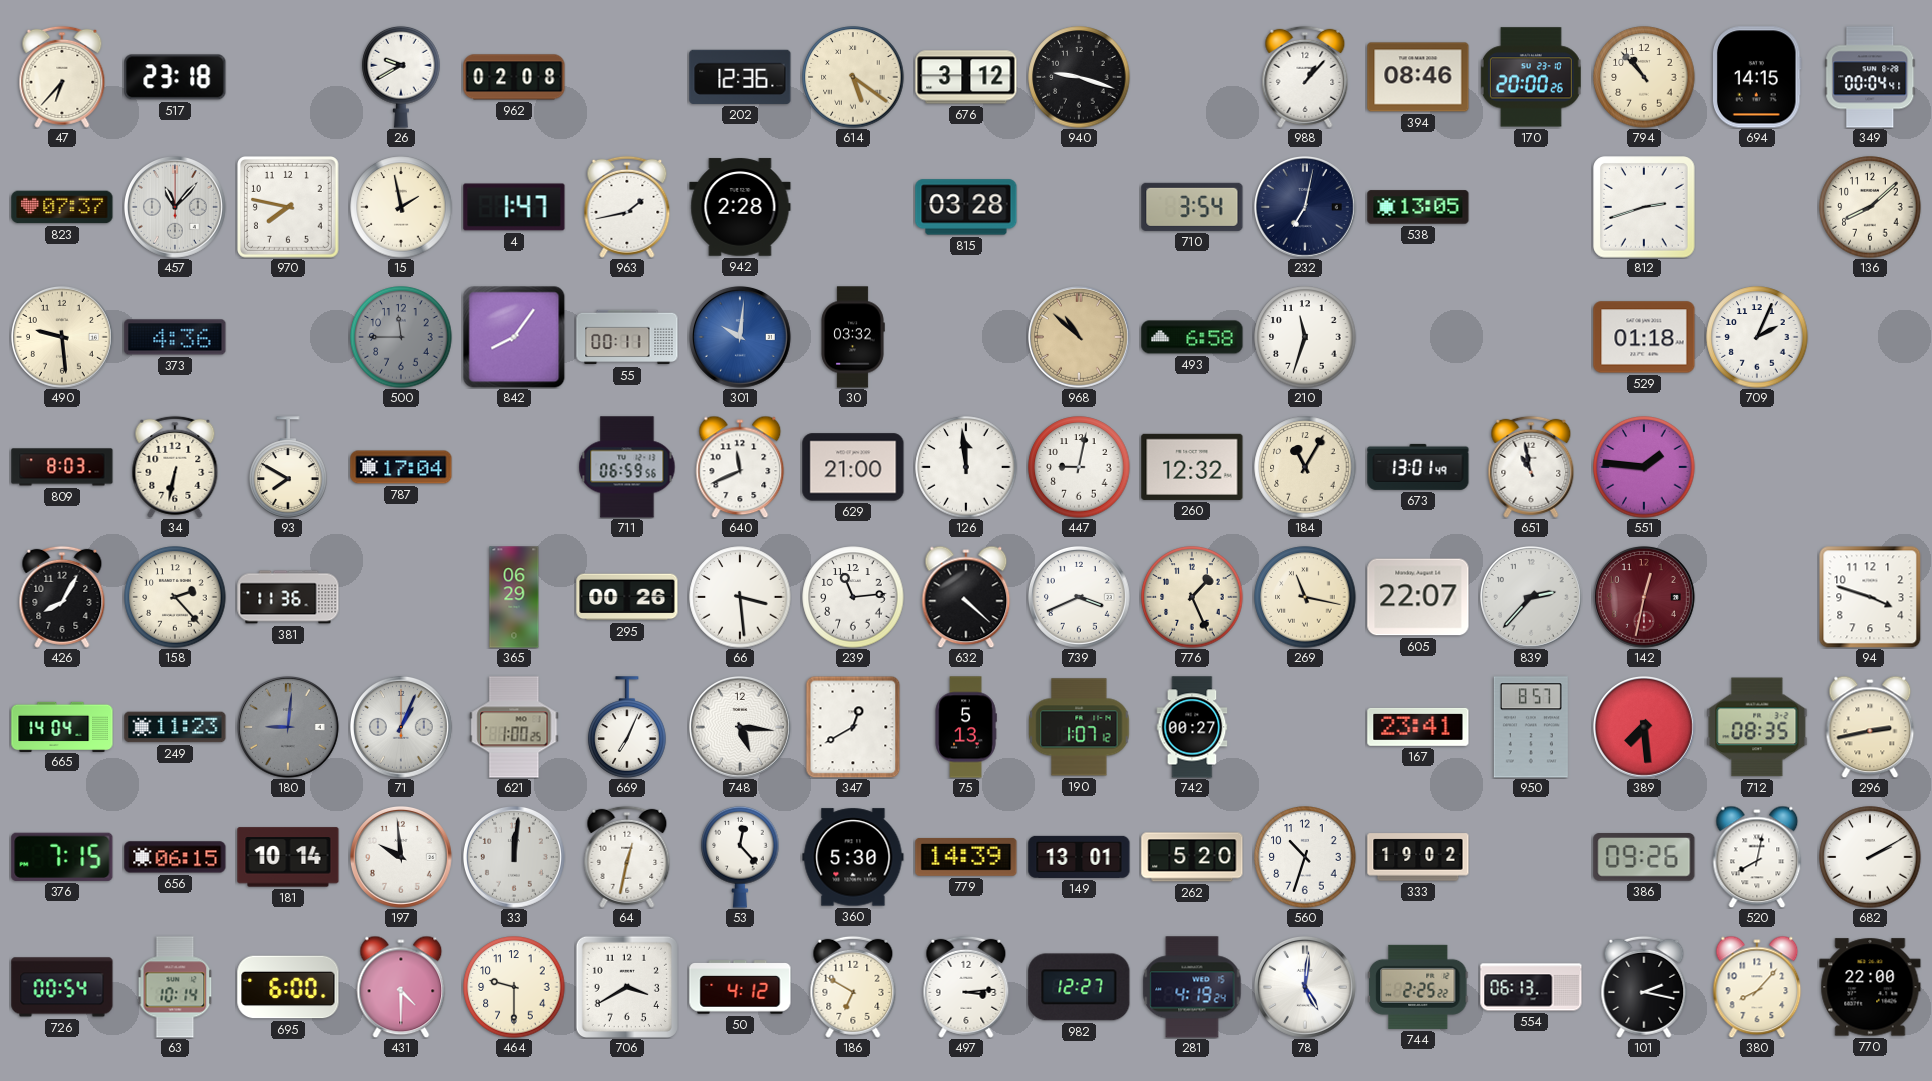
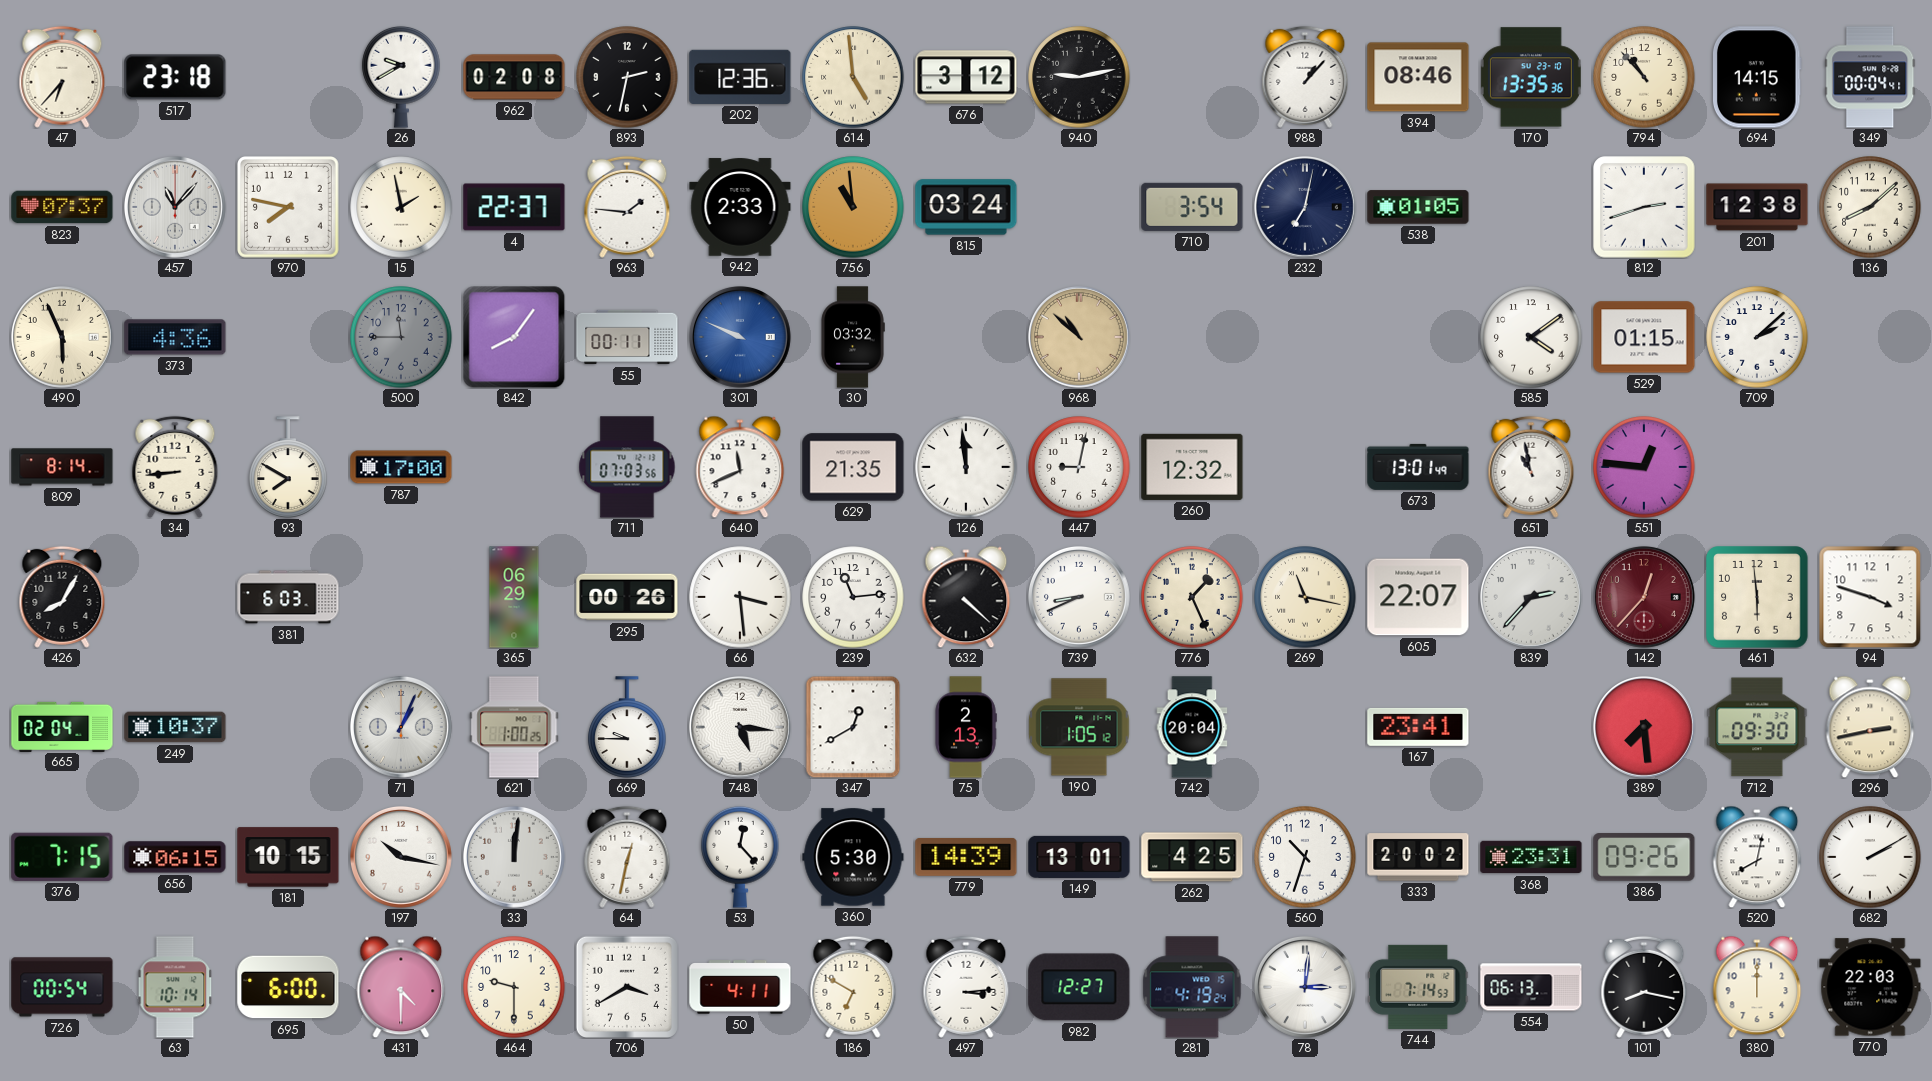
893: none -> 2:32
614: 5:21 -> 4:59
940: 9:18 -> 9:13
170: 20:00 -> 13:35
4: 1:47 -> 22:37
963: 1:43 -> 1:46
942: 2:28 -> 2:33
756: none -> 10:59
815: 03:28 -> 03:24
538: 13:05 -> 01:05
201: none -> 12:38
490: 9:29 -> 5:56
301: 10:01 -> 9:49
493: 6:58 -> none
210: 11:33 -> none
585: none -> 4:09
529: 01:18 -> 01:15
709: 2:04 -> 2:08
809: 8:03 -> 8:14
34: 6:32 -> 8:44
787: 17:04 -> 17:00
711: 06:59 -> 07:03
629: 21:00 -> 21:35
184: 11:05 -> none
551: 1:46 -> 12:46
158: 2:23 -> none
381: 11:36 -> 6:03
739: 3:41 -> 8:41
142: 12:32 -> 12:37
461: none -> 5:59
665: 14:04 -> 02:04
249: 11:23 -> 10:37
180: 9:01 -> none
669: 7:04 -> 9:45
75: 5:13 -> 2:13
190: 1:07 -> 1:05
742: 00:27 -> 20:04
950: 8:57 -> none
712: 08:35 -> 09:30
181: 10:14 -> 10:15
197: 9:59 -> 10:17
262: 5:20 -> 4:25
333: 19:02 -> 20:02
368: none -> 23:31
50: 4:12 -> 4:11
78: 5:01 -> 3:01
744: 2:25 -> 7:14
101: 2:17 -> 8:17
380: 8:07 -> 12:00
770: 22:00 -> 22:03
